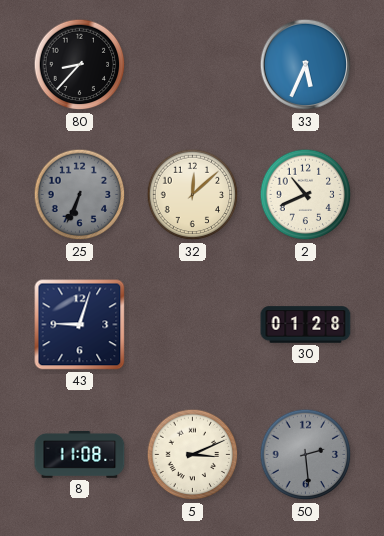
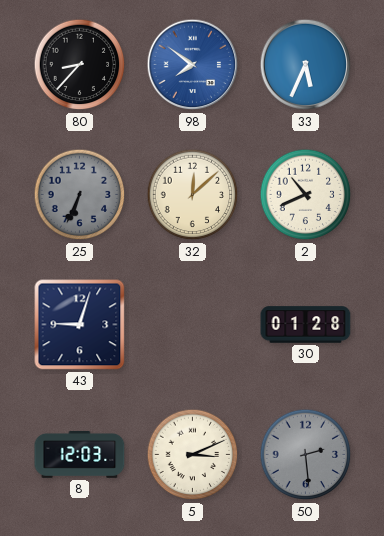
98: none -> 7:51
8: 11:08 -> 12:03
